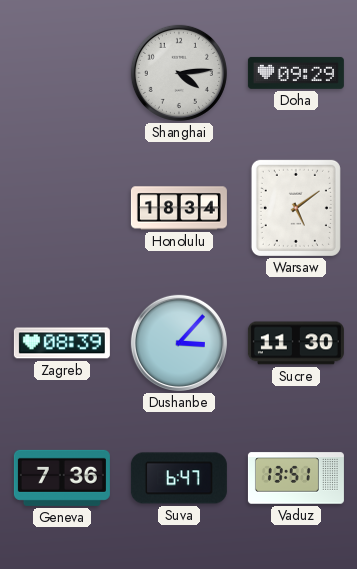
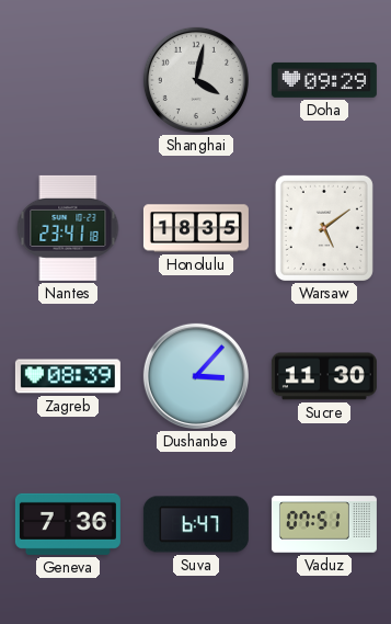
Shanghai: 4:14 -> 4:02
Nantes: none -> 23:41
Honolulu: 18:34 -> 18:35
Vaduz: 13:51 -> 07:51
